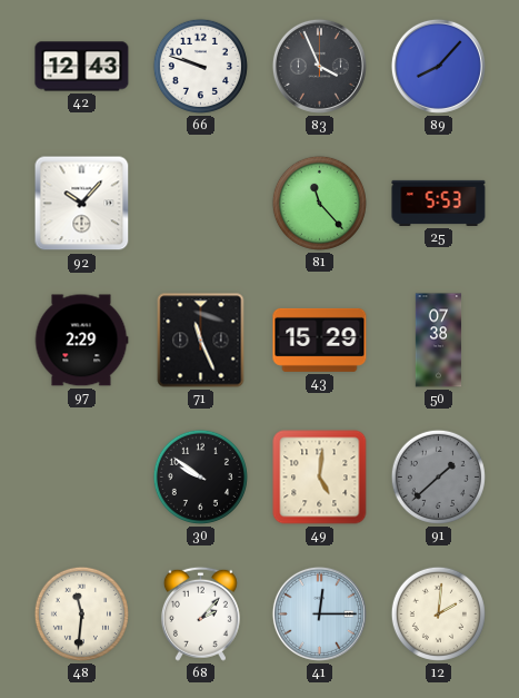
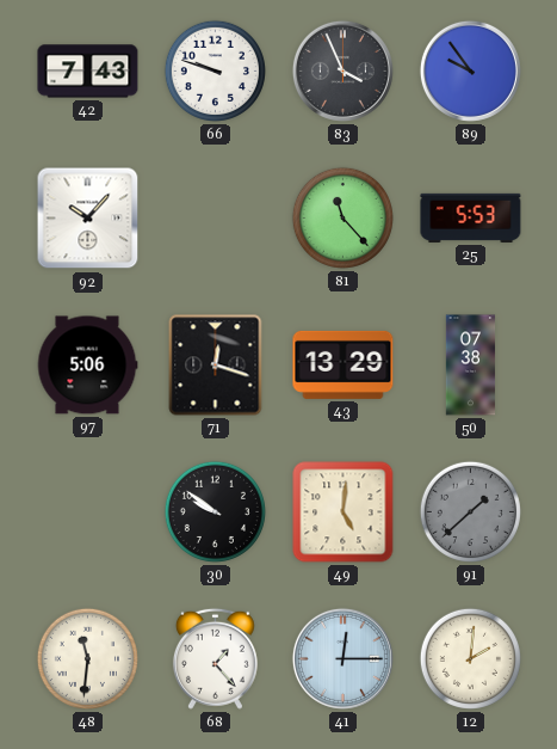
42: 12:43 -> 7:43
89: 8:07 -> 9:54
97: 2:29 -> 5:06
71: 11:26 -> 12:18
43: 15:29 -> 13:29
68: 2:07 -> 1:23
